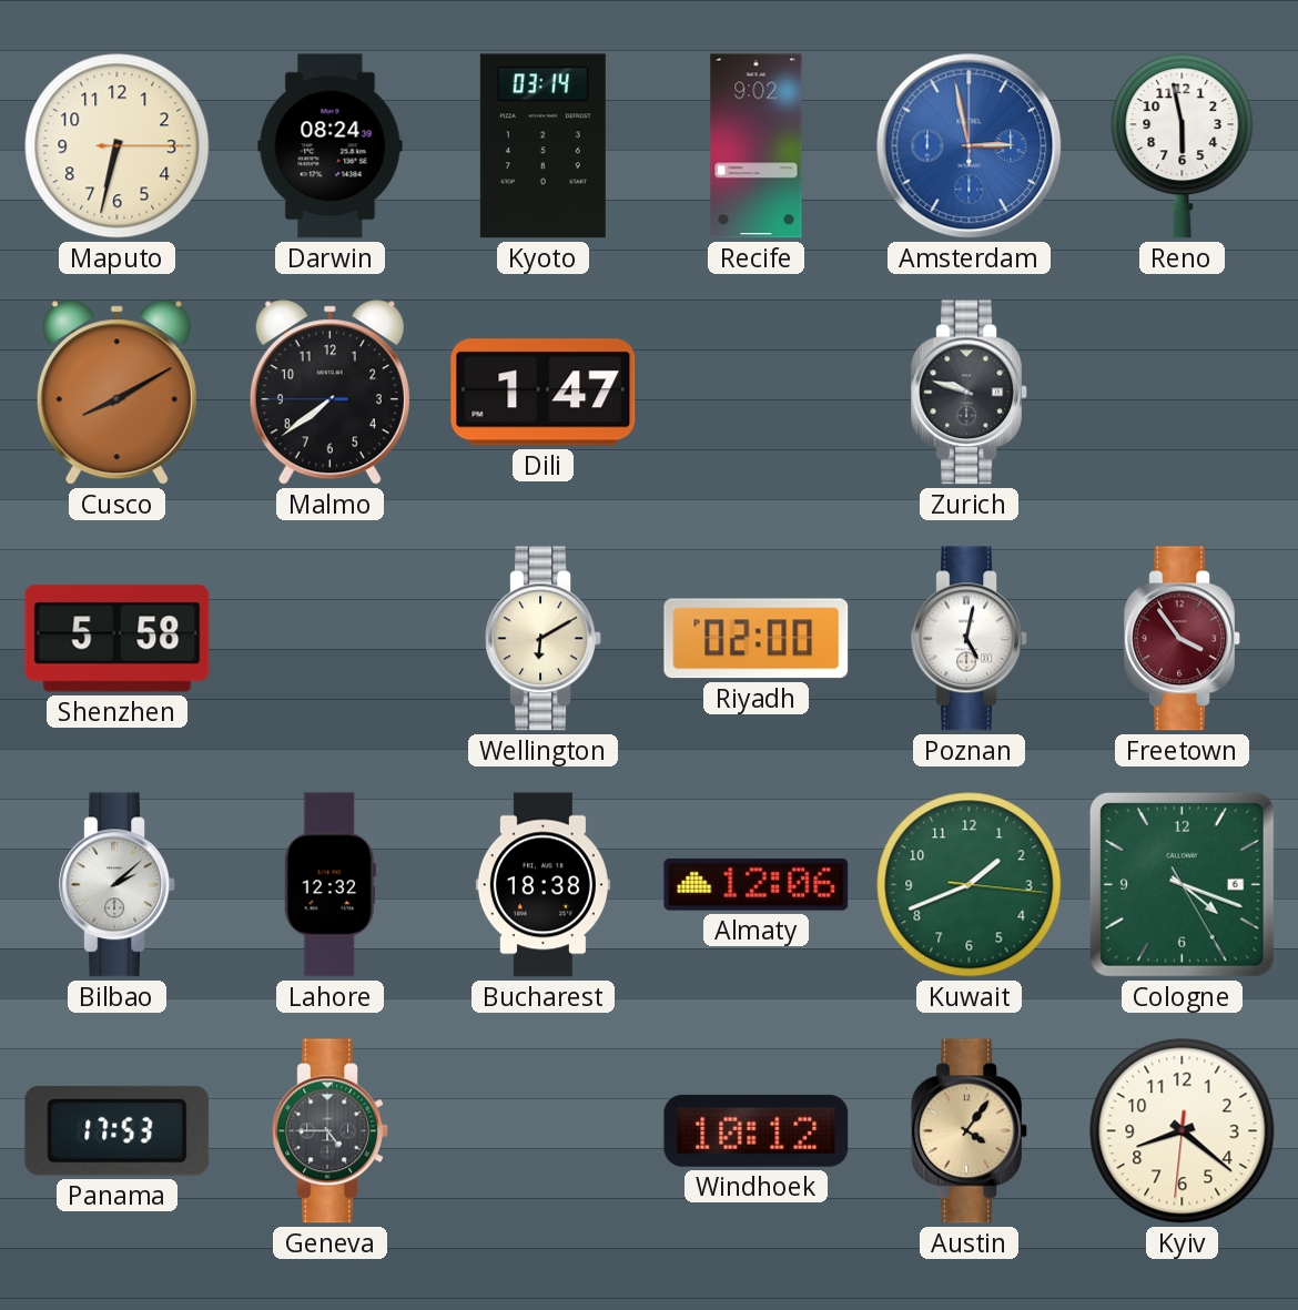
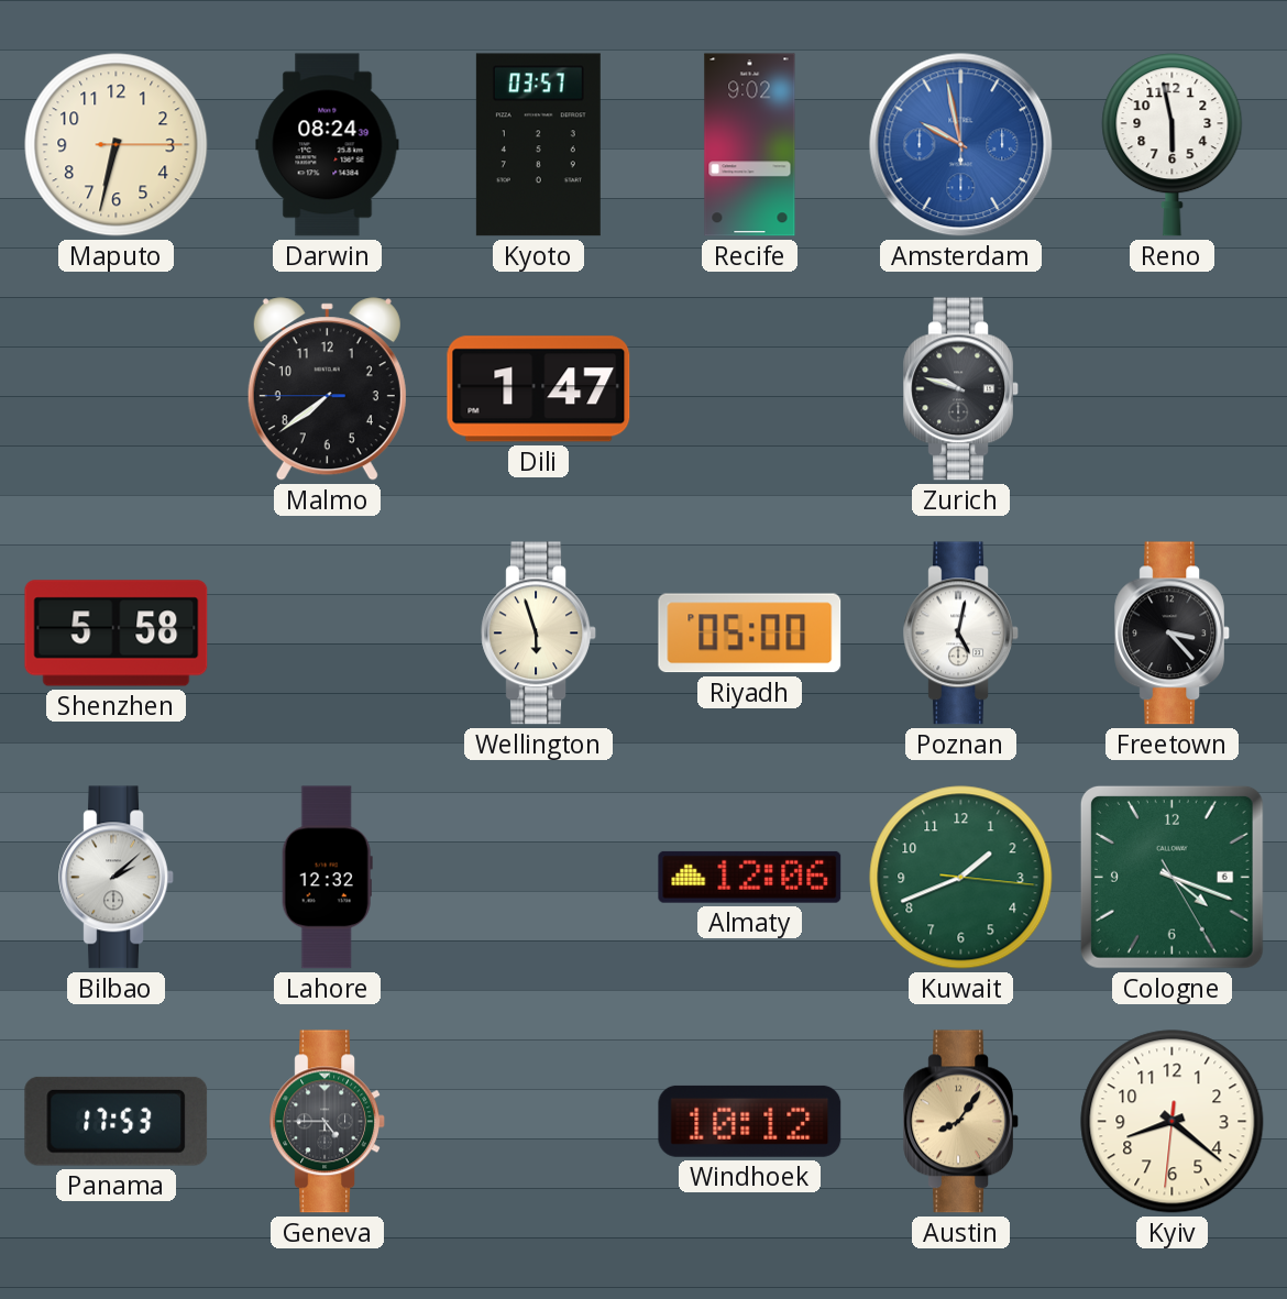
Kyoto: 03:14 -> 03:57
Amsterdam: 2:58 -> 9:58
Cusco: 8:10 -> none
Wellington: 6:10 -> 5:57
Riyadh: 02:00 -> 05:00
Freetown: 3:54 -> 3:23
Freetown dial: burgundy -> black
Bucharest: 18:38 -> none
Austin: 4:06 -> 8:06
